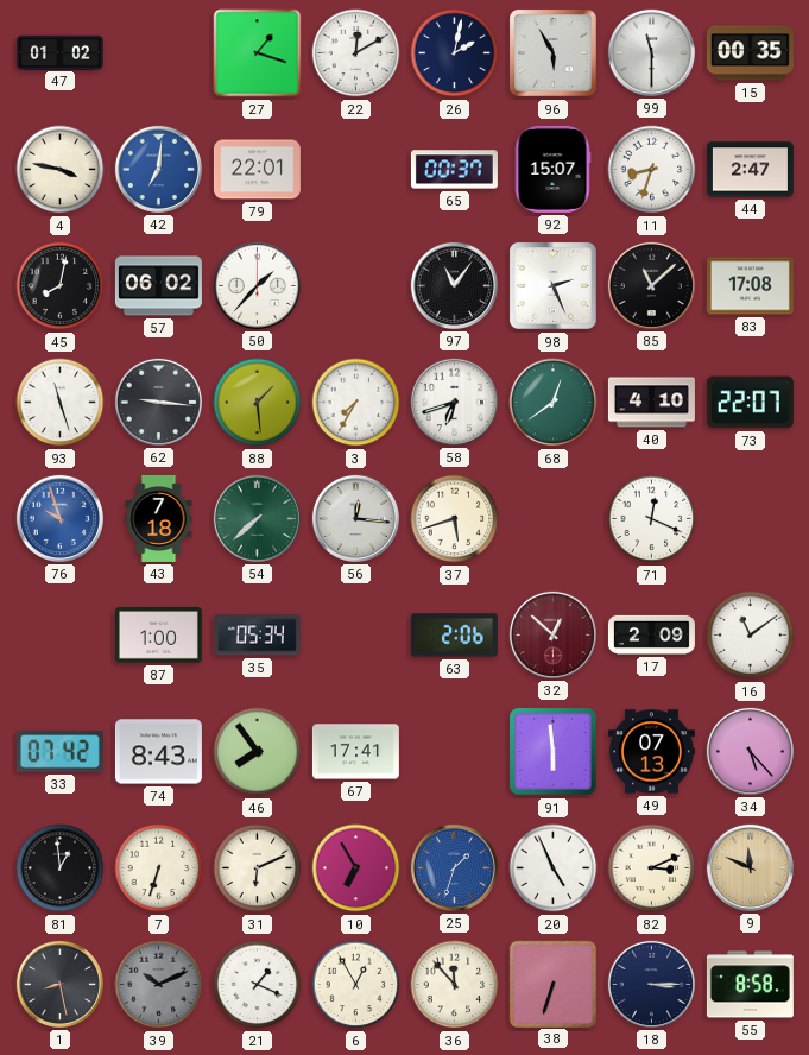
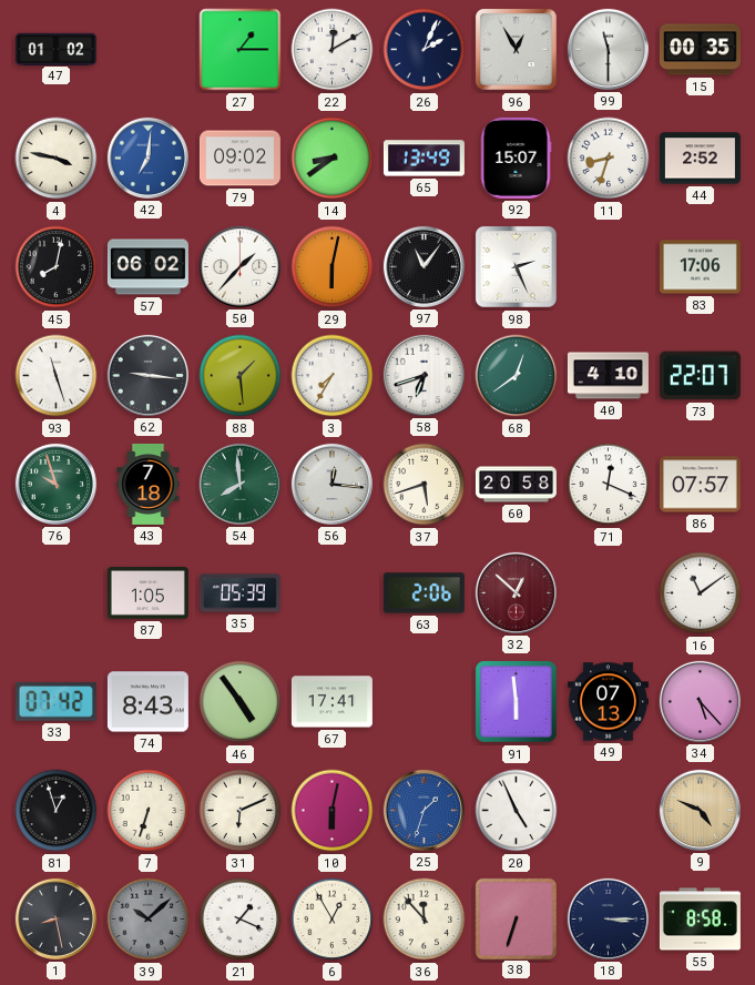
27: 1:18 -> 1:15
26: 2:02 -> 2:04
96: 5:55 -> 12:55
79: 22:01 -> 09:02
14: none -> 8:39
65: 00:37 -> 13:49
44: 2:47 -> 2:52
29: none -> 6:02
85: 11:08 -> none
83: 17:08 -> 17:06
76 dial: blue -> green
54: 7:38 -> 7:59
60: none -> 20:58
86: none -> 07:57
87: 1:00 -> 1:05
35: 05:34 -> 05:39
17: 2:09 -> none
46: 7:54 -> 4:54
81: 12:59 -> 12:57
10: 6:55 -> 6:02
82: 3:11 -> none
9: 11:49 -> 4:49
39: 10:11 -> 10:08
